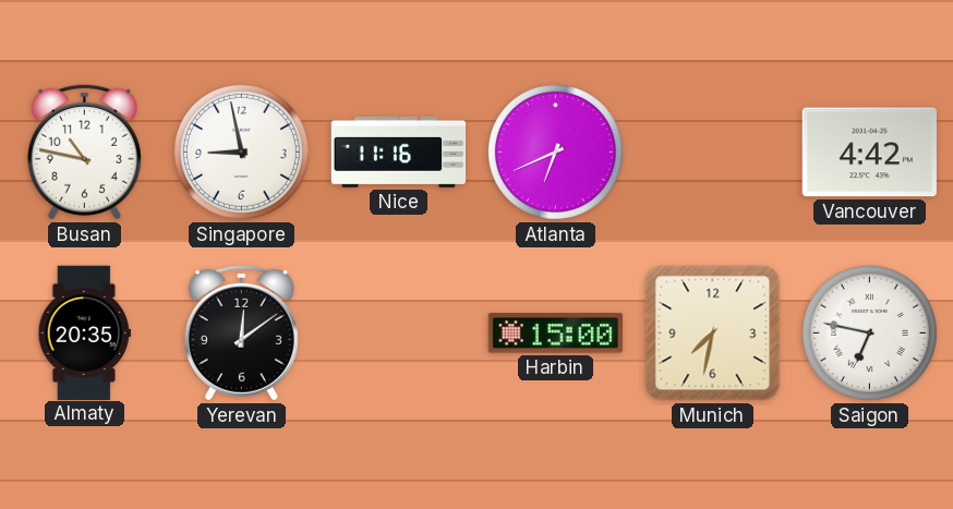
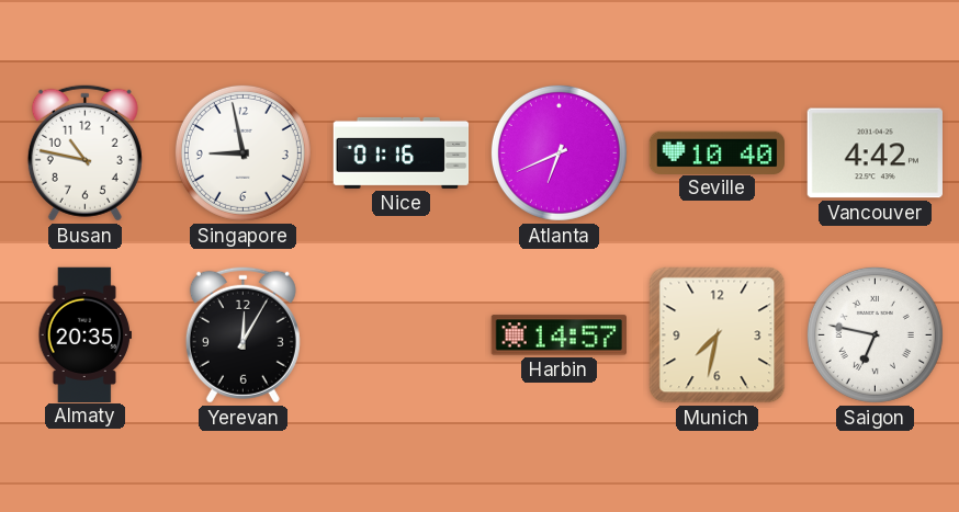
Nice: 11:16 -> 01:16
Seville: none -> 10:40
Yerevan: 12:09 -> 12:05
Harbin: 15:00 -> 14:57
